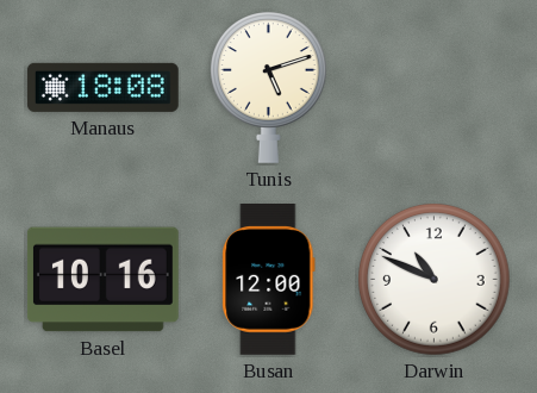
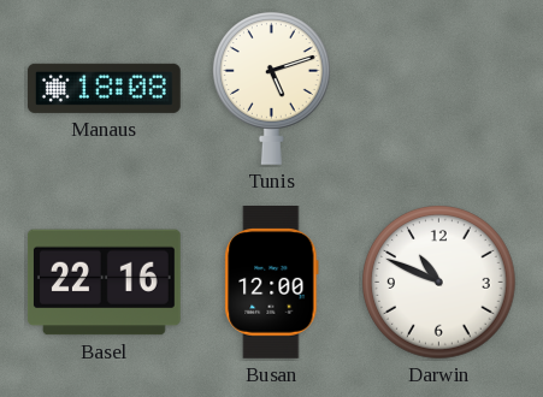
Basel: 10:16 -> 22:16
